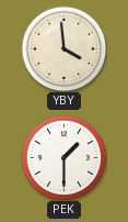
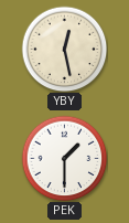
YBY: 3:59 -> 12:28
